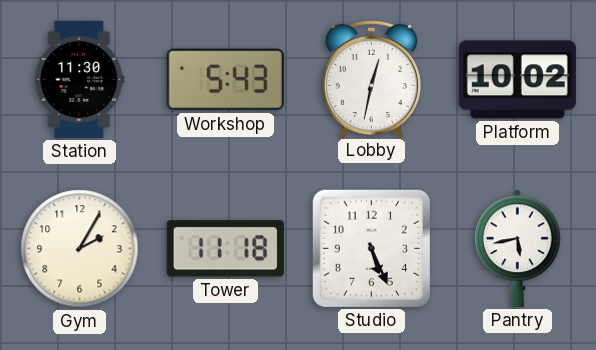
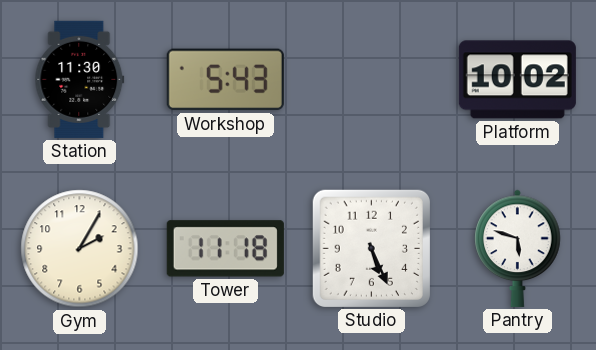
Lobby: 12:32 -> none
Pantry: 5:43 -> 5:48
